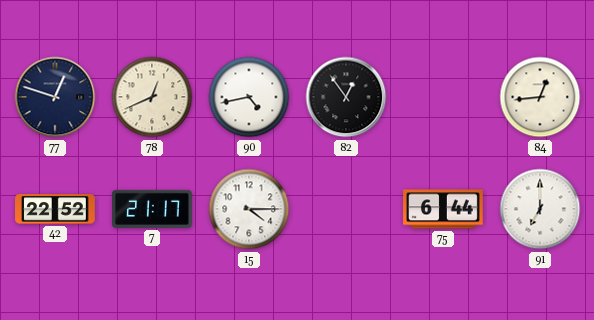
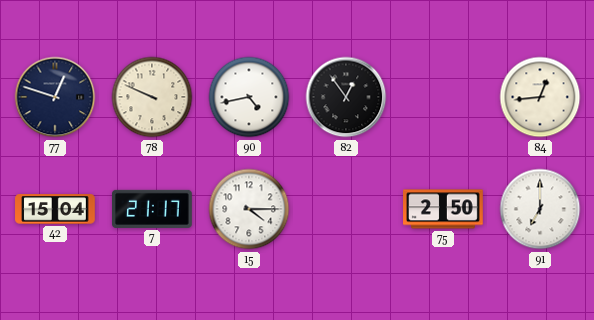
78: 12:41 -> 9:49
42: 22:52 -> 15:04
75: 6:44 -> 2:50
